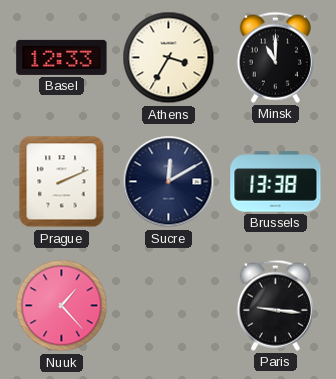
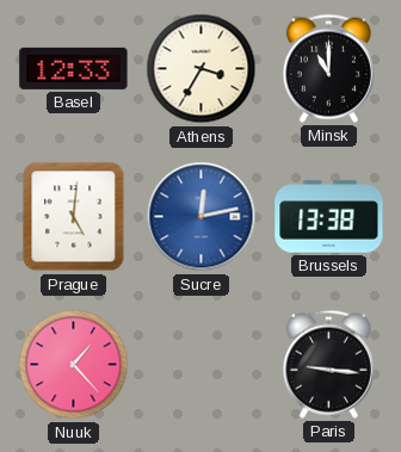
Prague: 2:11 -> 5:01
Sucre: 12:10 -> 12:13
Sucre dial: navy -> blue
